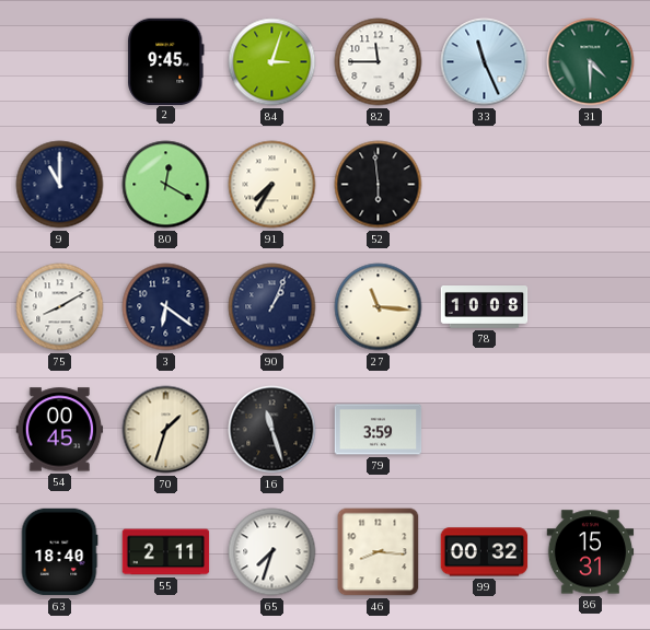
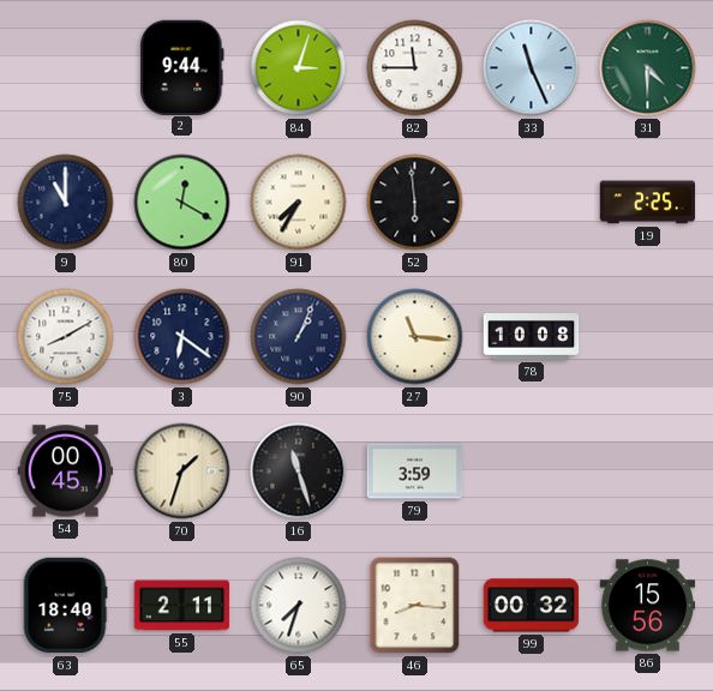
2: 9:45 -> 9:44
19: none -> 2:25
86: 15:31 -> 15:56
